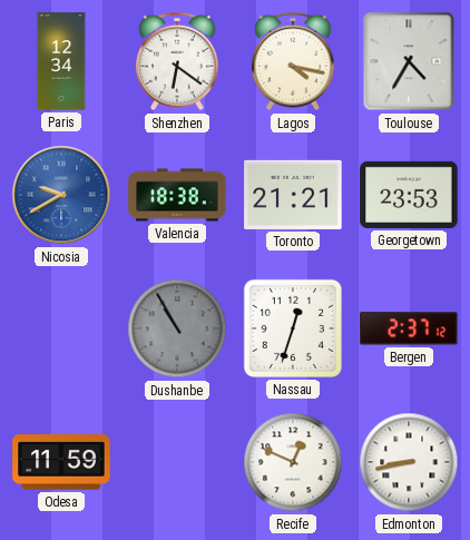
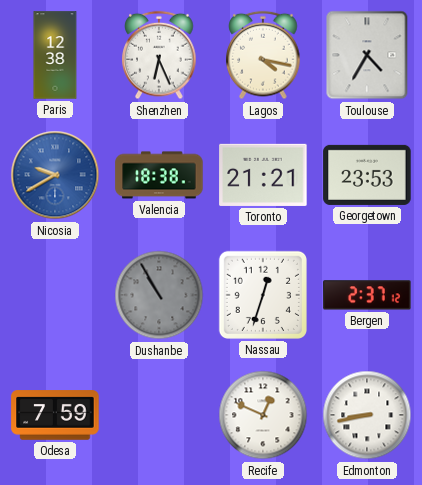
Paris: 12:34 -> 12:38
Shenzhen: 6:21 -> 6:26
Odesa: 11:59 -> 7:59
